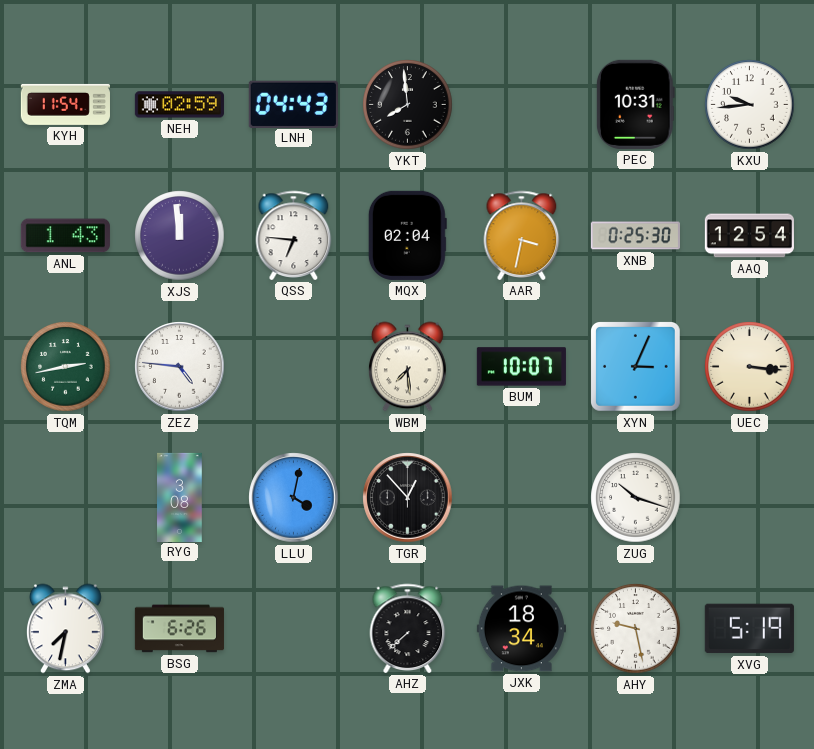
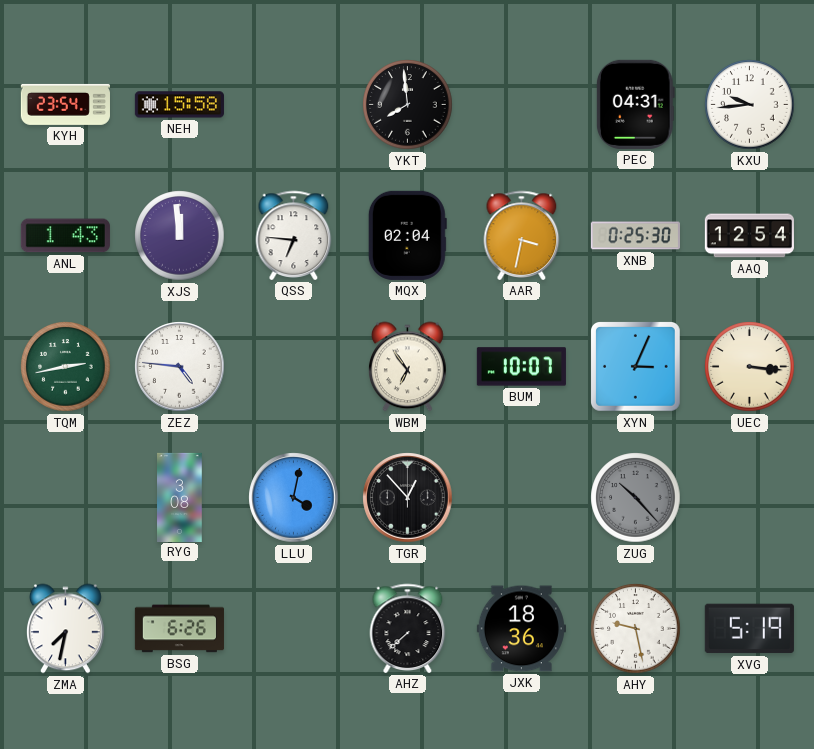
KYH: 11:54 -> 23:54
NEH: 02:59 -> 15:58
LNH: 04:43 -> none
PEC: 10:31 -> 04:31
WBM: 7:29 -> 6:54
ZUG: 10:18 -> 10:23
ZUG dial: white -> grey
JXK: 18:34 -> 18:36
